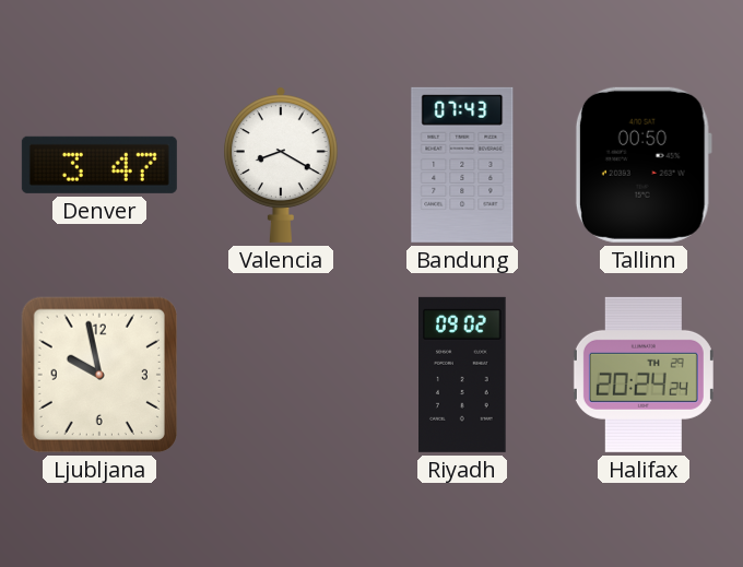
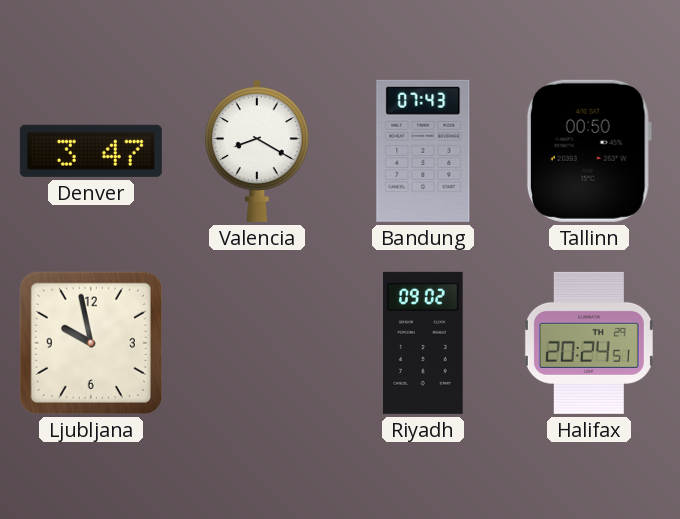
Halifax: 20:24:24 -> 20:24:51
